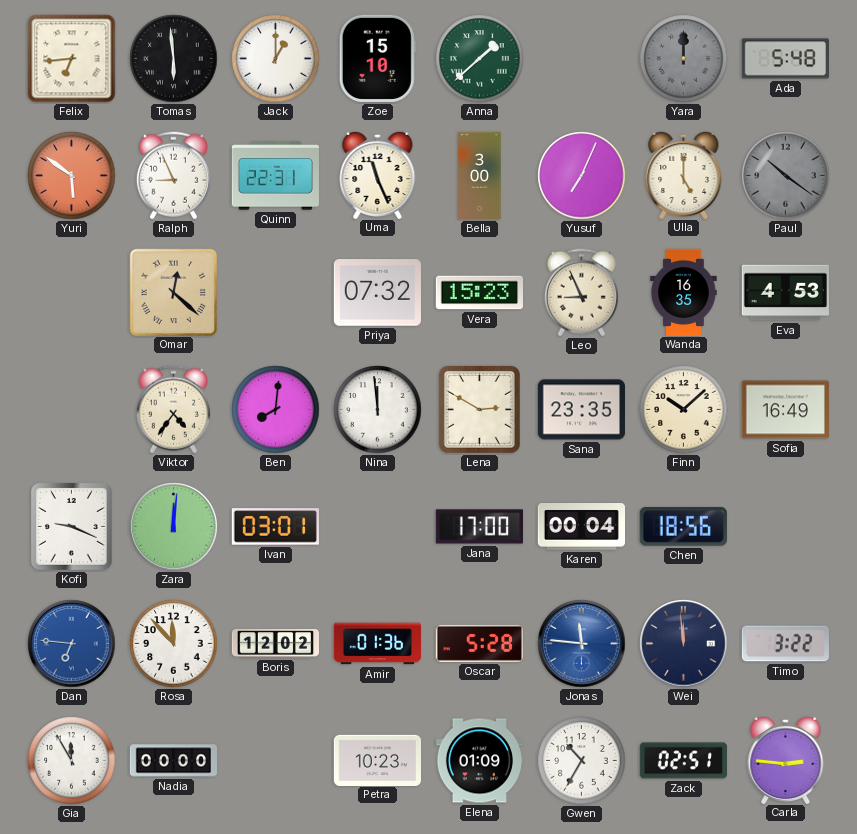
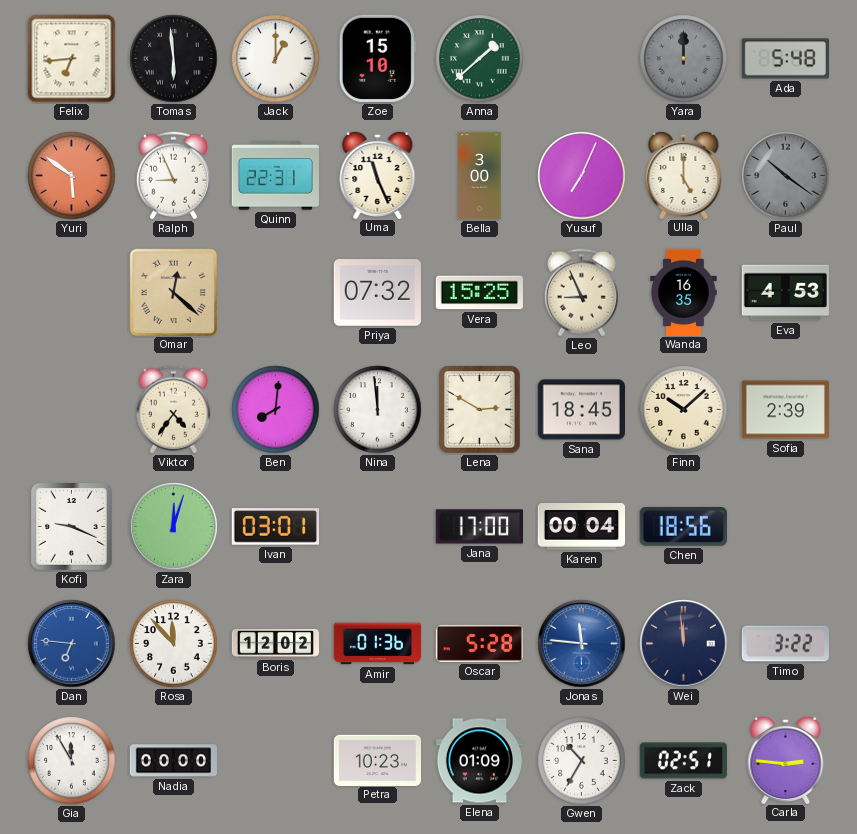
Vera: 15:23 -> 15:25
Sana: 23:35 -> 18:45
Sofia: 16:49 -> 2:39
Zara: 12:01 -> 12:03
